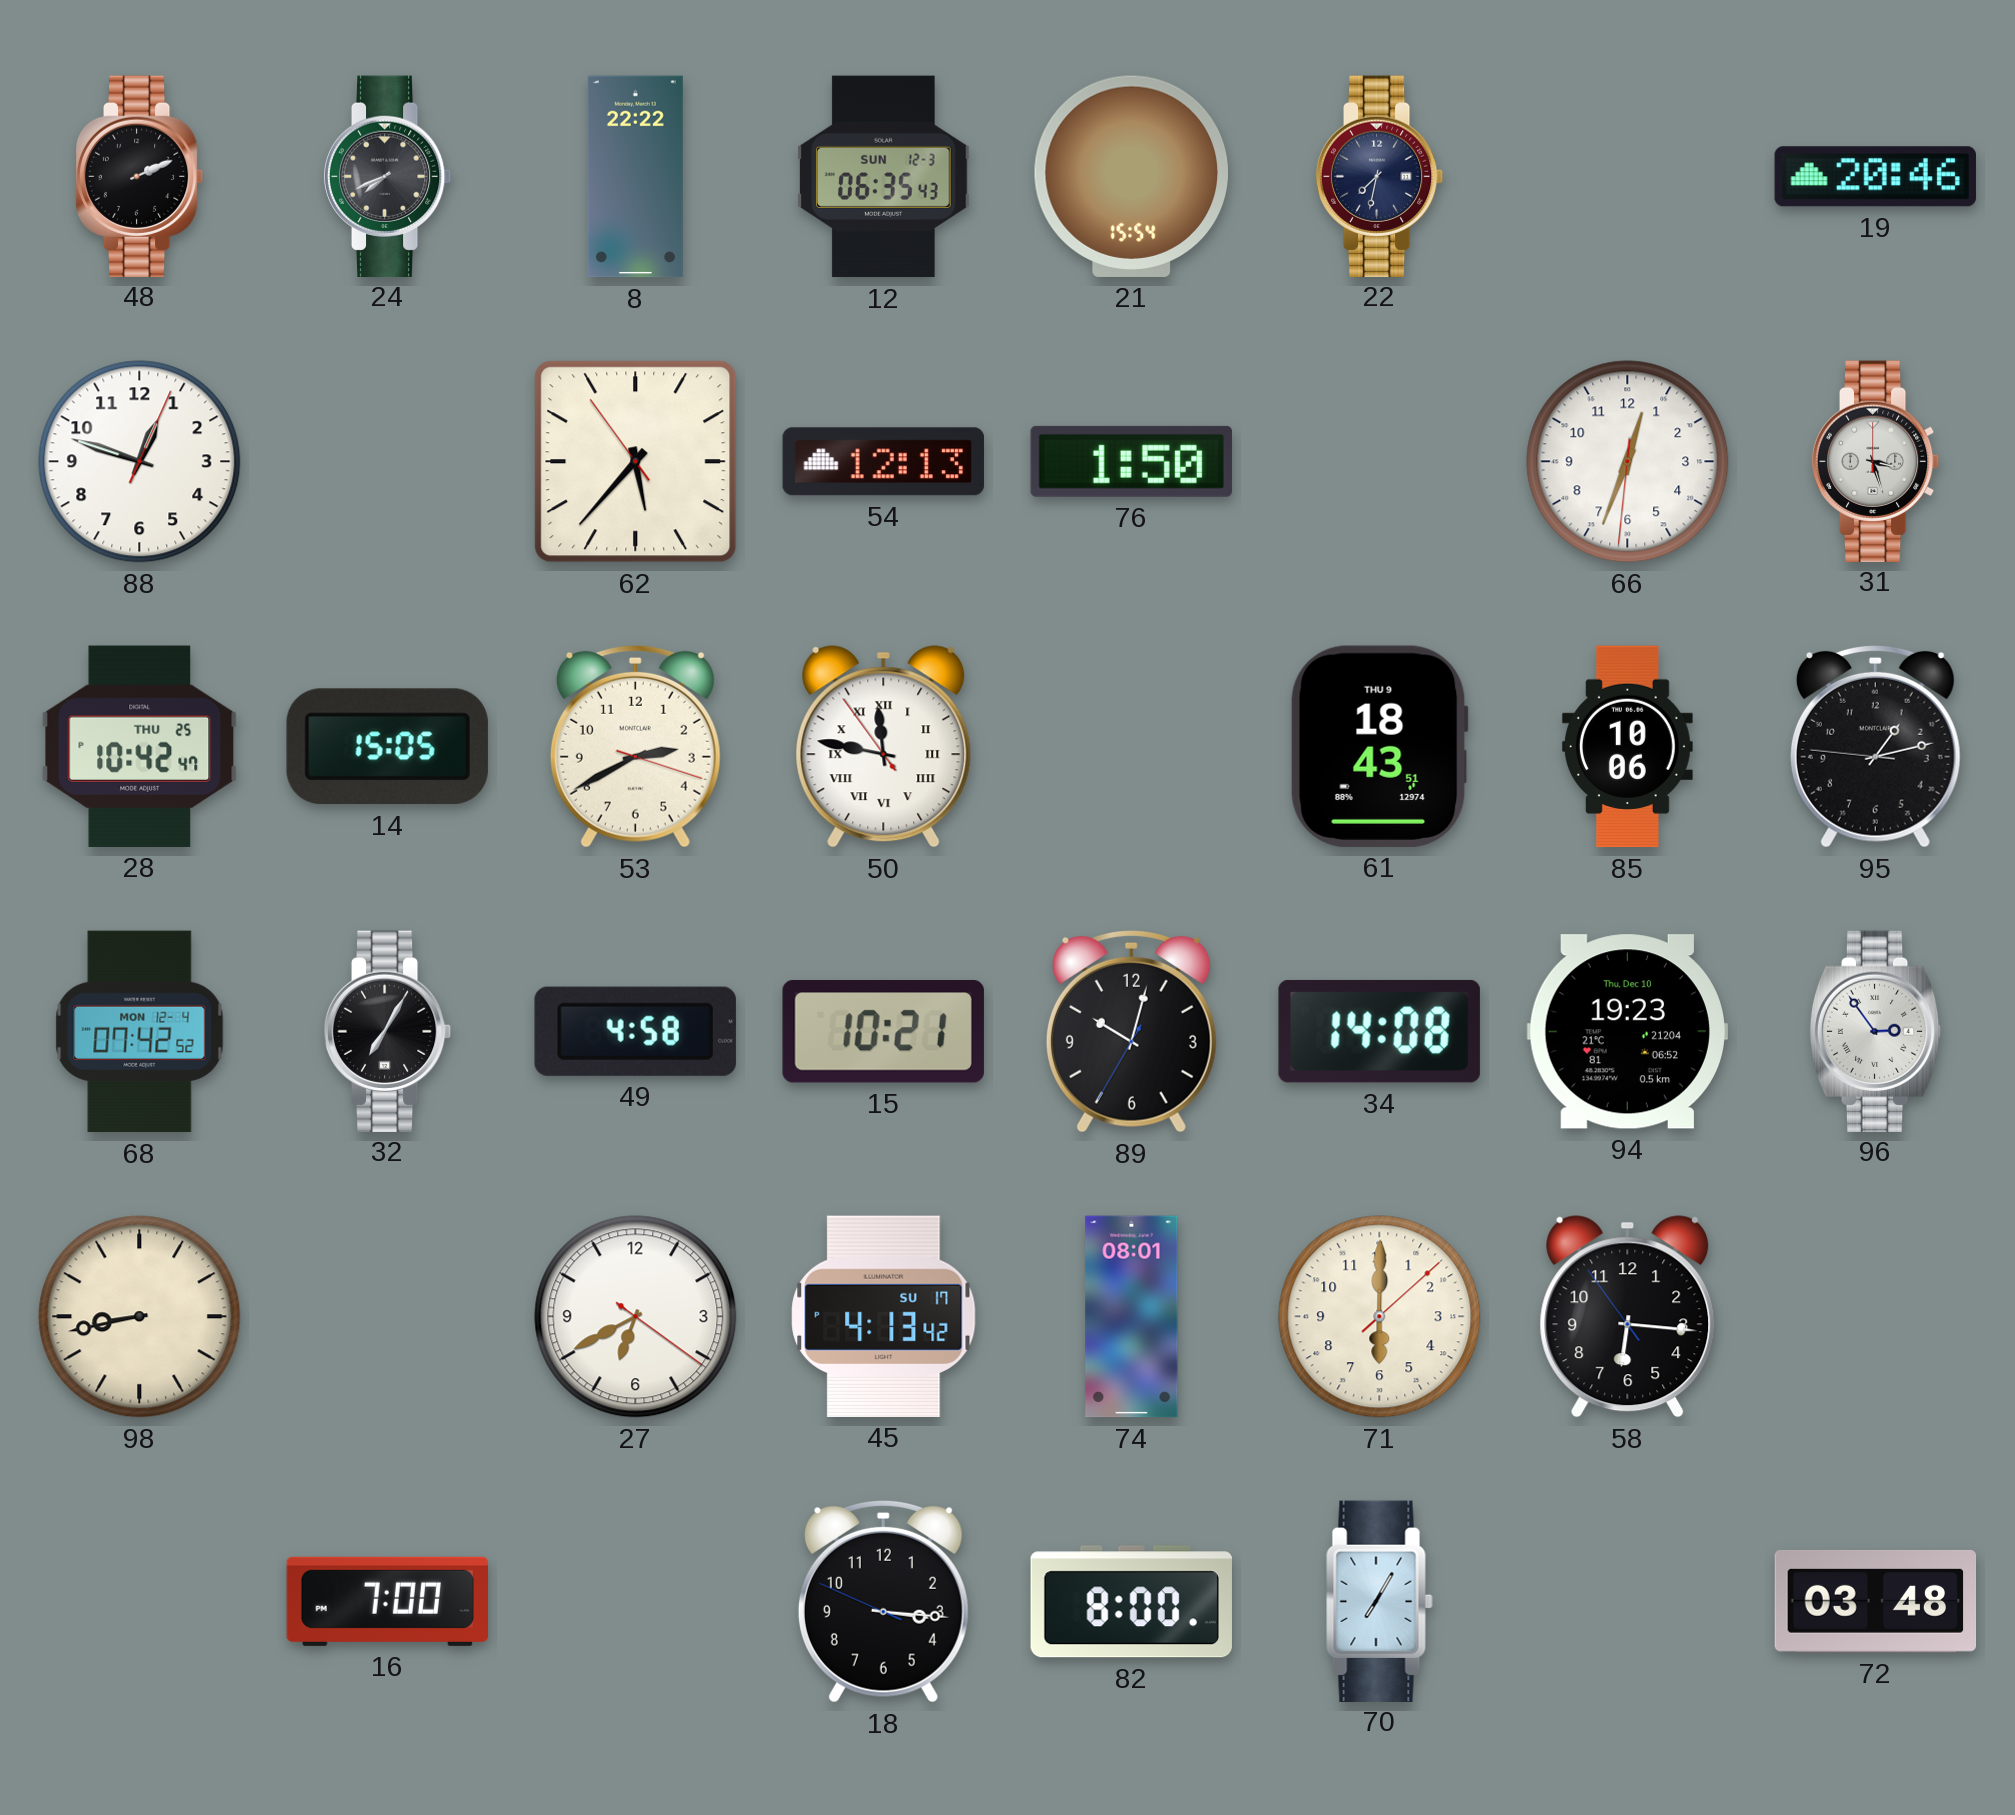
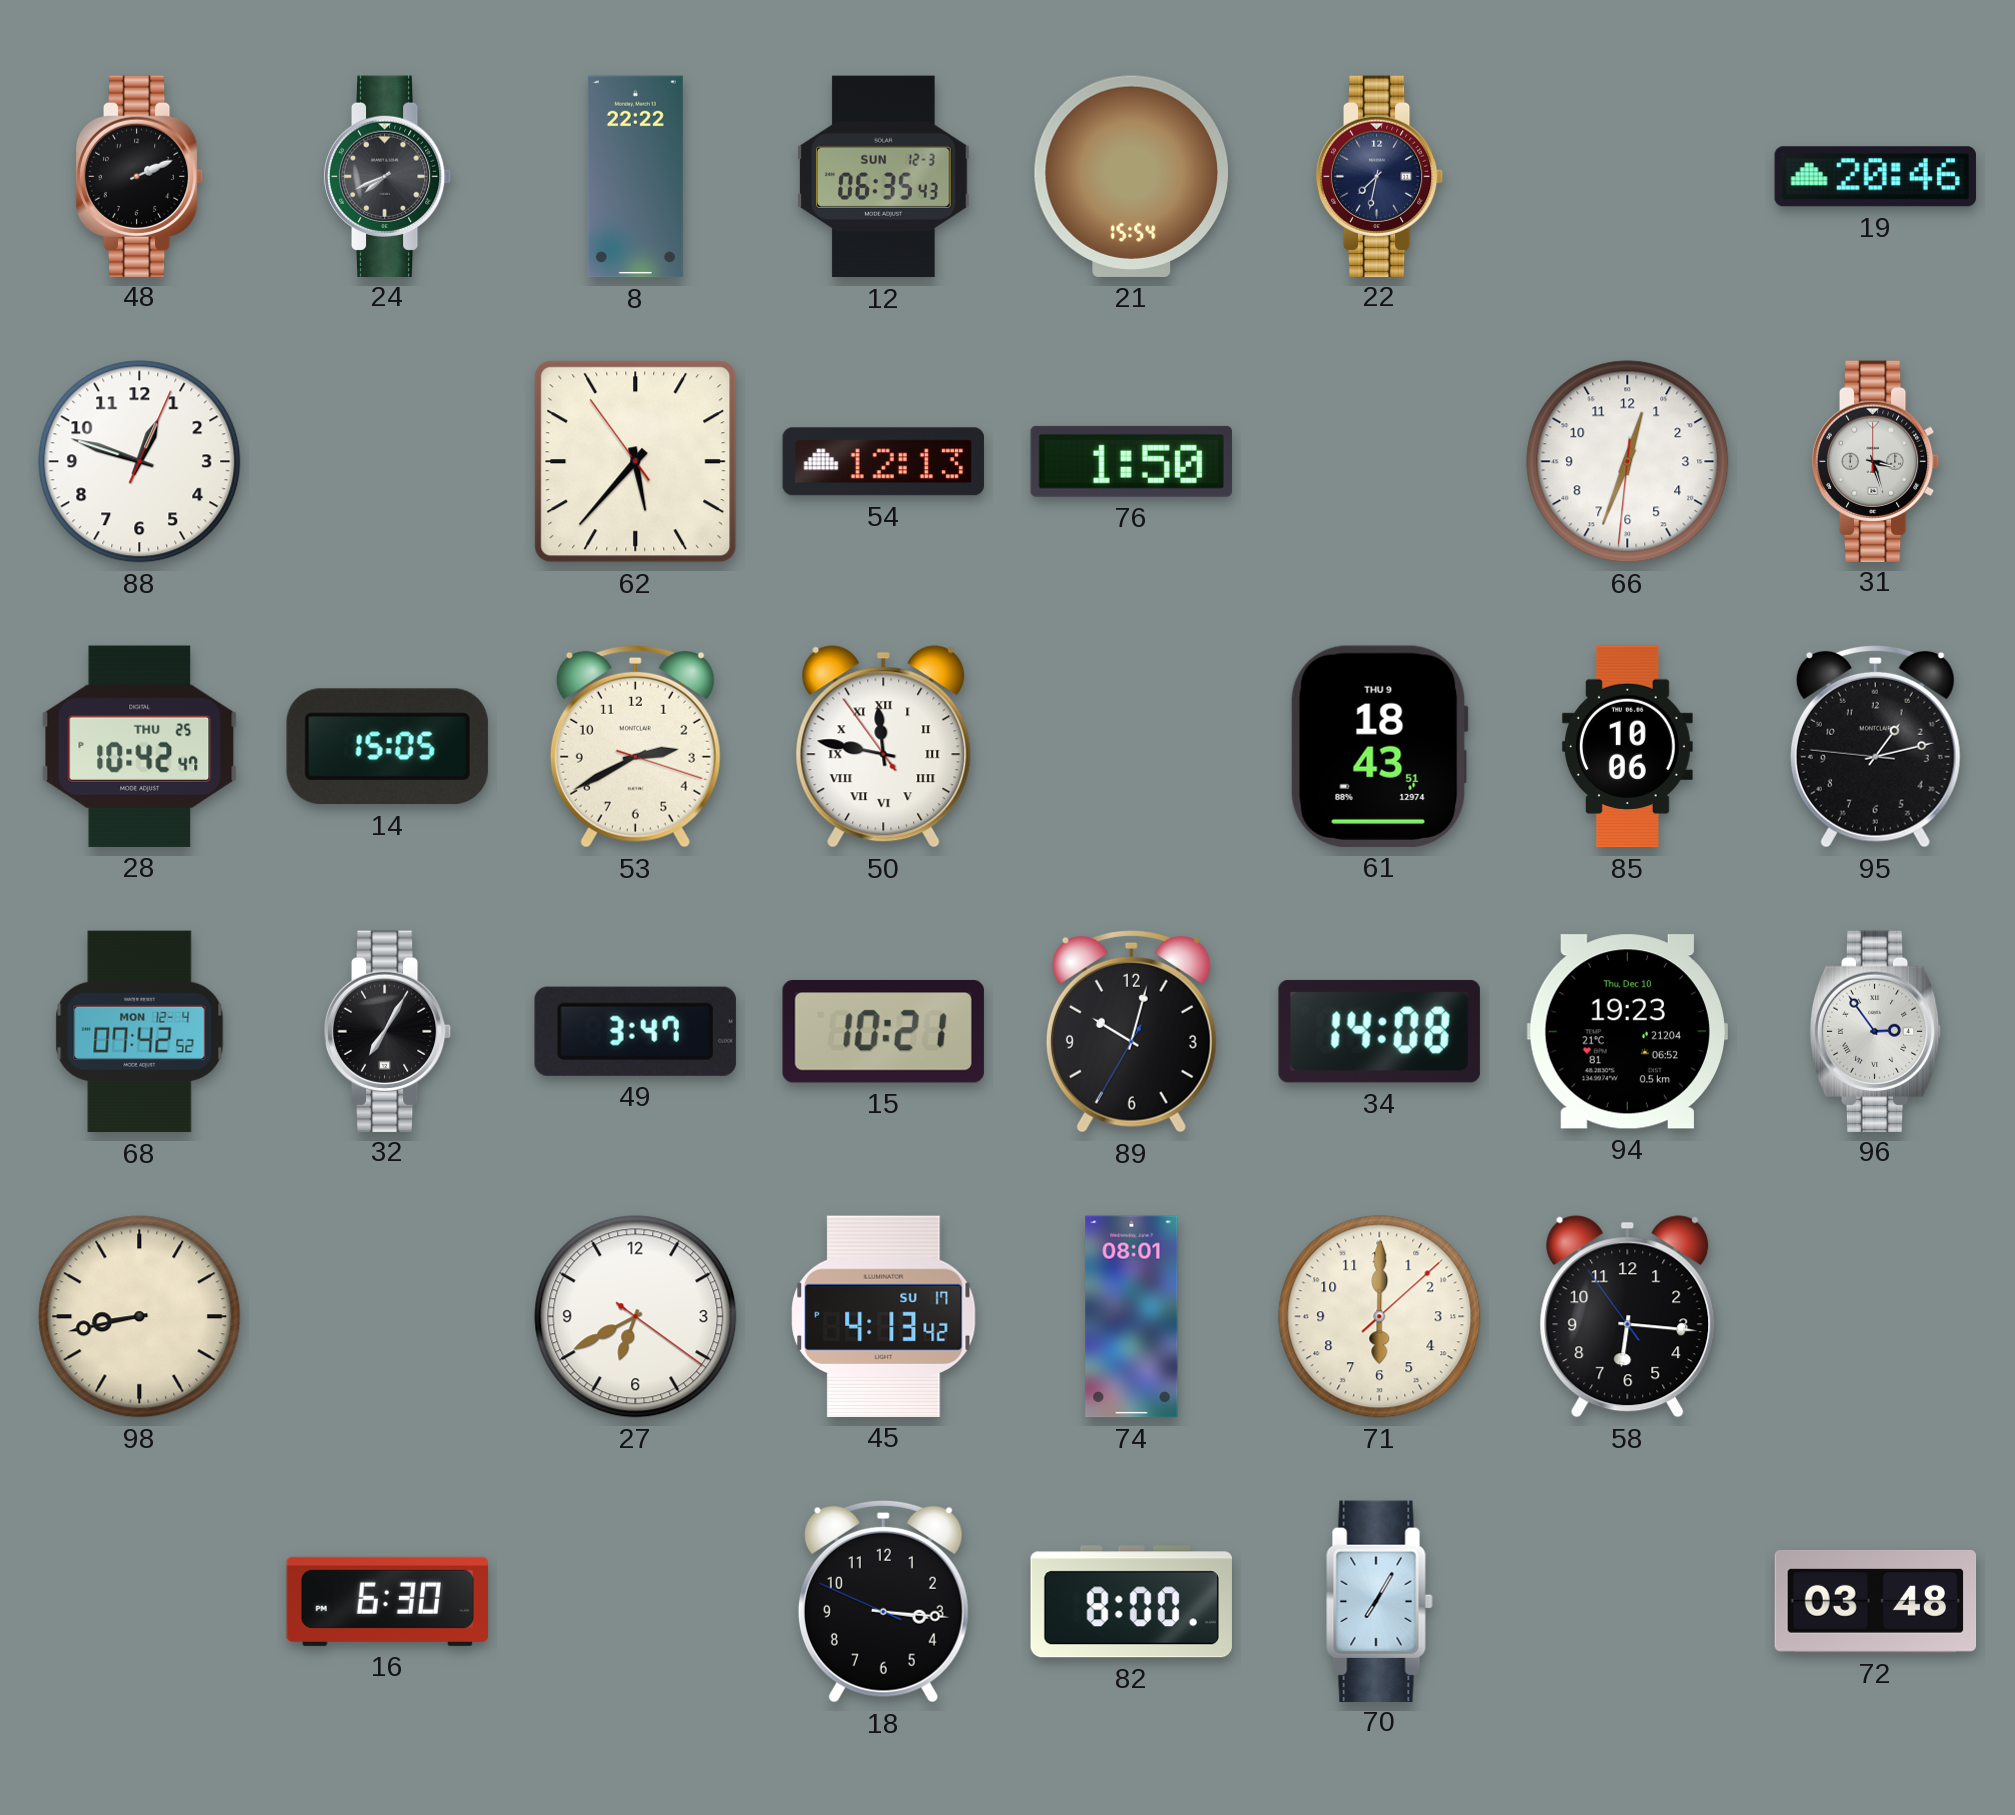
49: 4:58 -> 3:47
16: 7:00 -> 6:30
